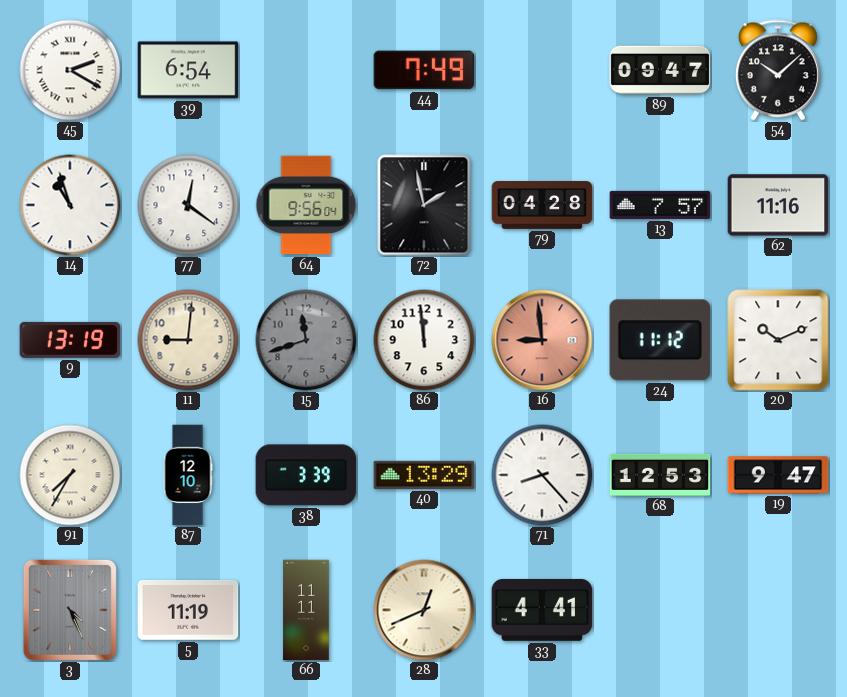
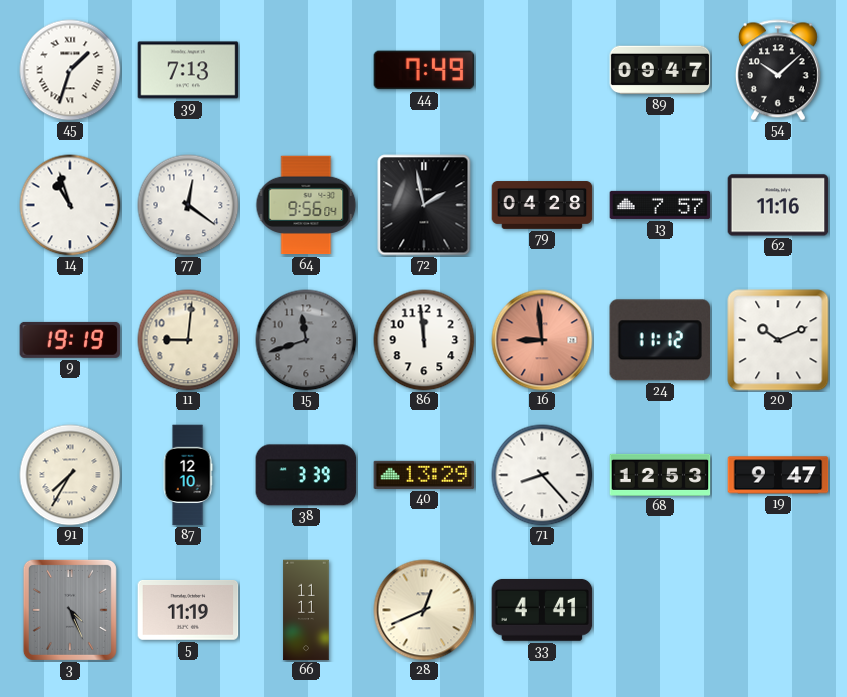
45: 2:20 -> 1:33
39: 6:54 -> 7:13
9: 13:19 -> 19:19
